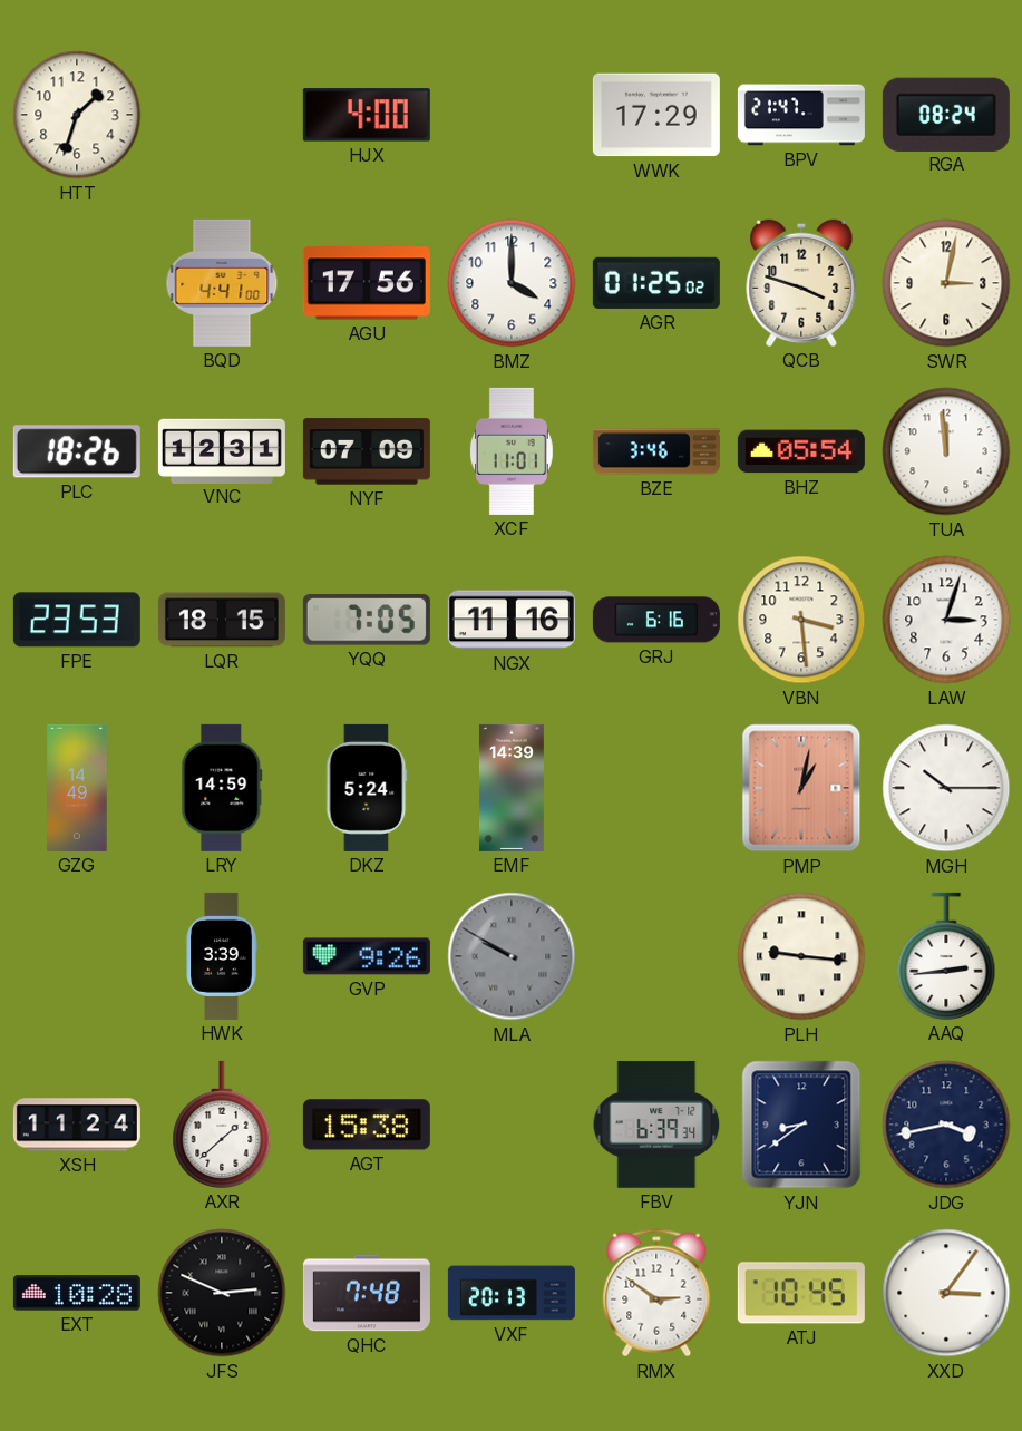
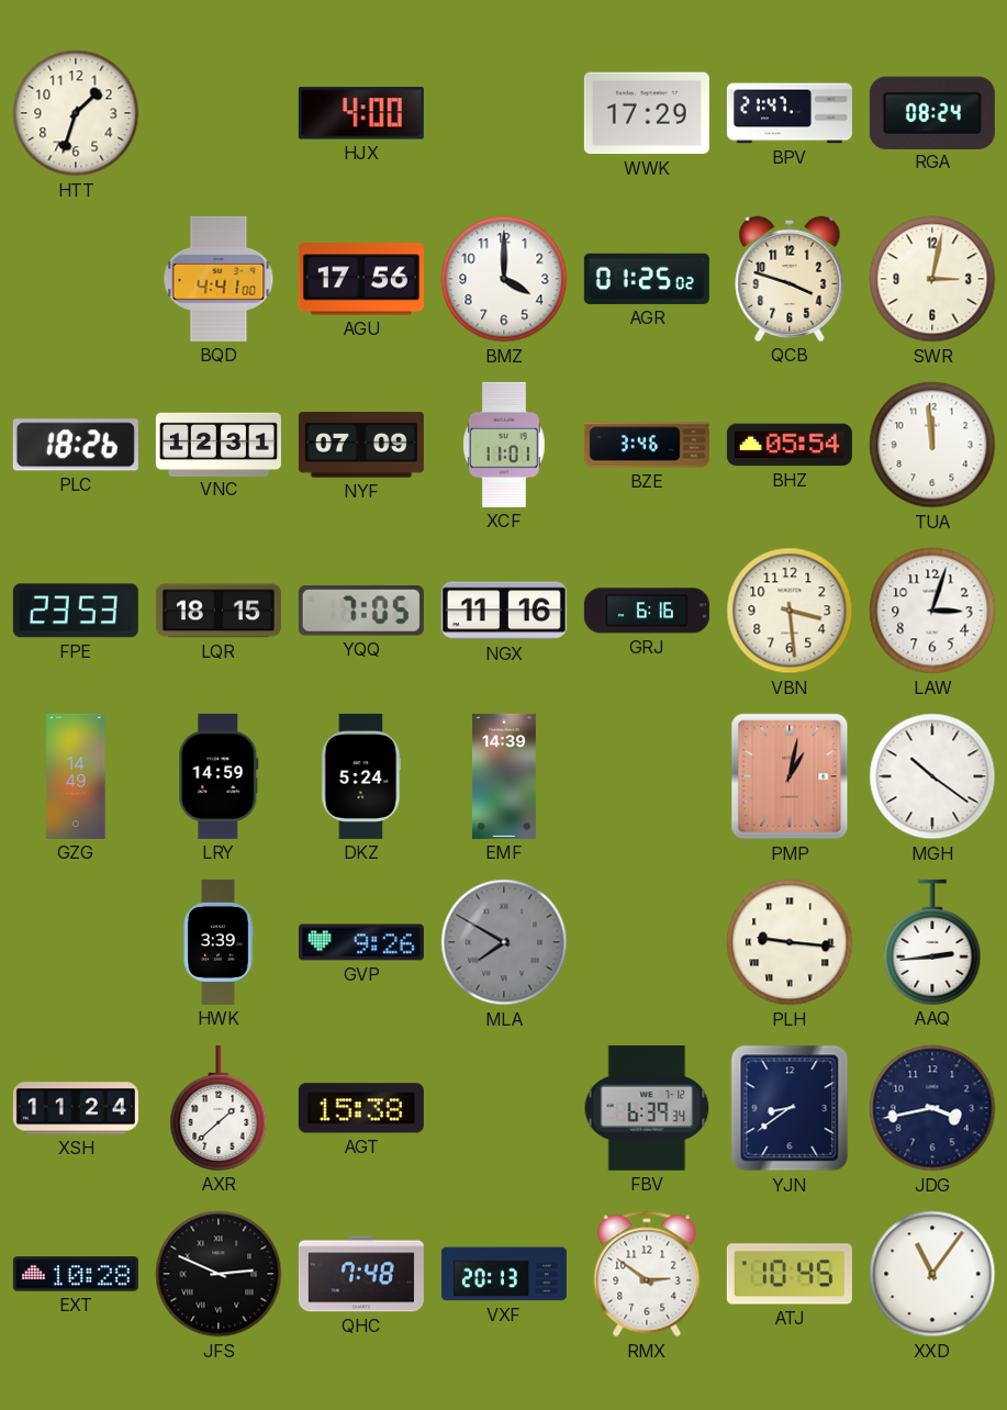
MGH: 10:15 -> 10:21
MLA: 9:50 -> 7:50
XXD: 3:06 -> 11:06
